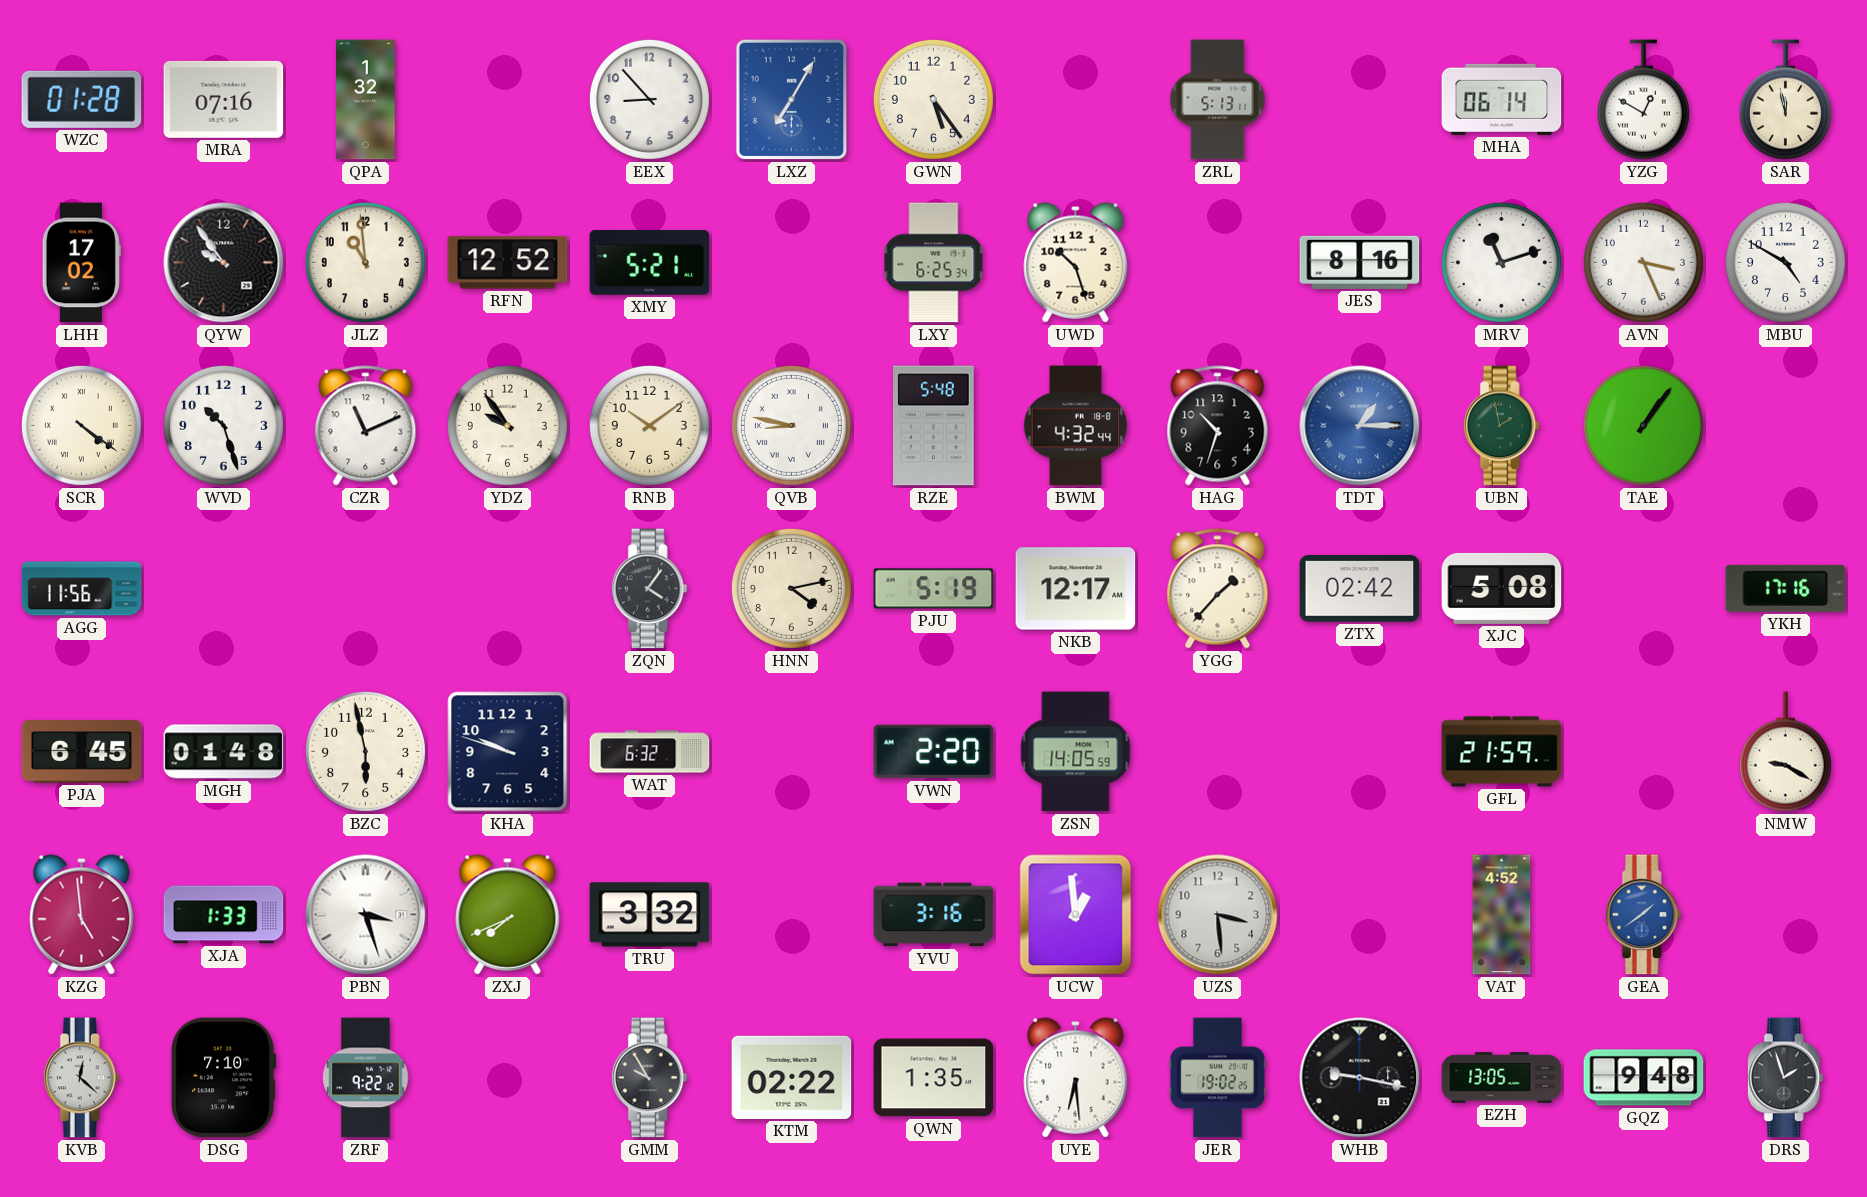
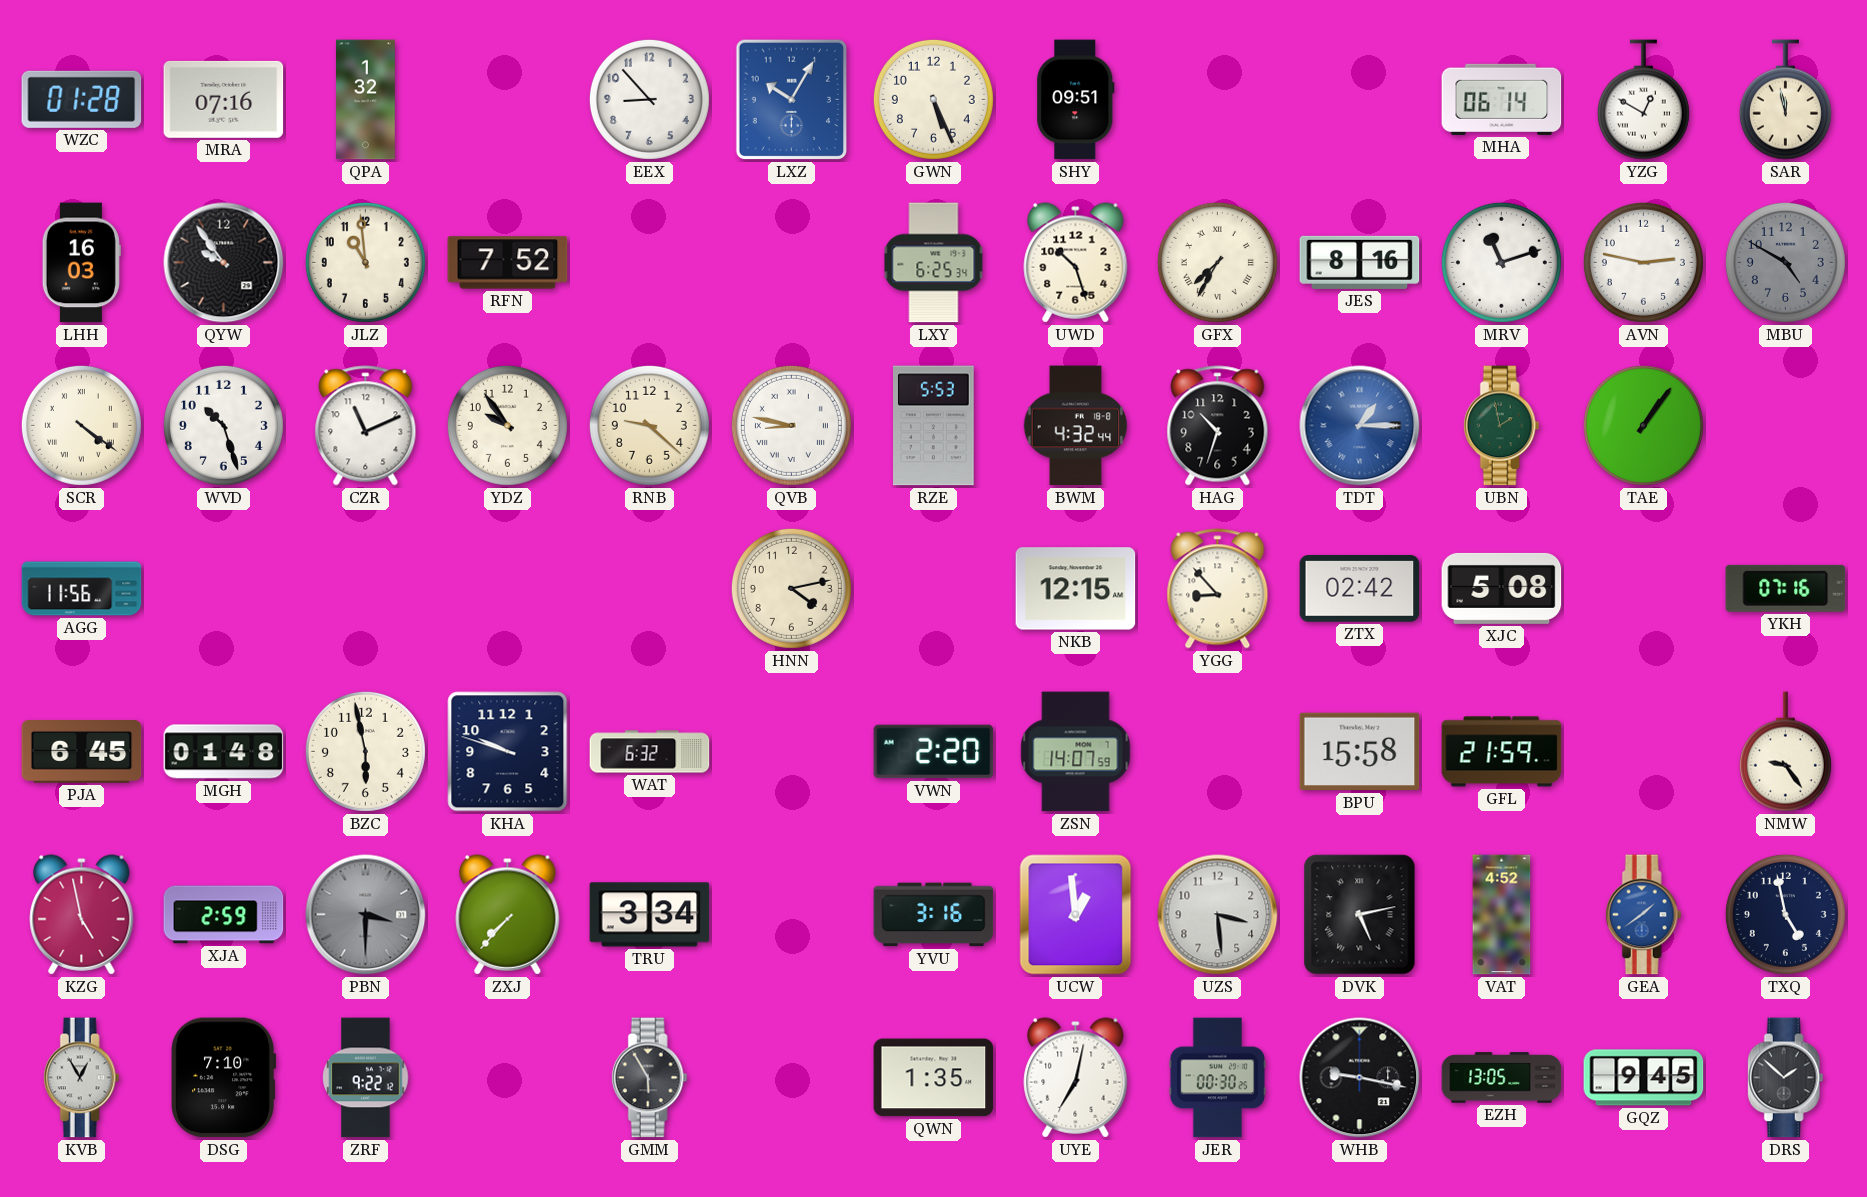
LXZ: 7:05 -> 10:05
GWN: 5:24 -> 5:26
SHY: none -> 09:51
ZRL: 5:13 -> none
LHH: 17:02 -> 16:03
RFN: 12:52 -> 7:52
XMY: 5:21 -> none
GFX: none -> 7:35
AVN: 3:26 -> 2:47
MBU dial: white -> grey
RNB: 10:09 -> 9:22
RZE: 5:48 -> 5:53
ZQN: 4:06 -> none
PJU: 5:19 -> none
NKB: 12:17 -> 12:15
YGG: 1:37 -> 8:53
YKH: 17:16 -> 07:16
ZSN: 14:05 -> 14:07
BPU: none -> 15:58
NMW: 9:20 -> 9:24
KZG: 4:59 -> 4:58
XJA: 1:33 -> 2:59
PBN: 3:27 -> 3:30
PBN dial: white -> grey
ZXJ: 7:41 -> 7:37
TRU: 3:32 -> 3:34
DVK: none -> 5:13
TXQ: none -> 4:58
KVB: 12:22 -> 12:55
GMM: 9:55 -> 5:55
KTM: 02:22 -> none
UYE: 6:29 -> 7:02
JER: 19:02 -> 00:30
GQZ: 9:48 -> 9:45
DRS: 1:57 -> 1:52
